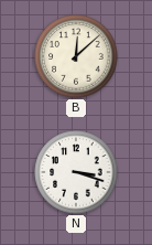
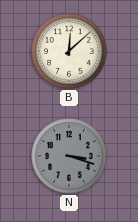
N dial: white -> grey
